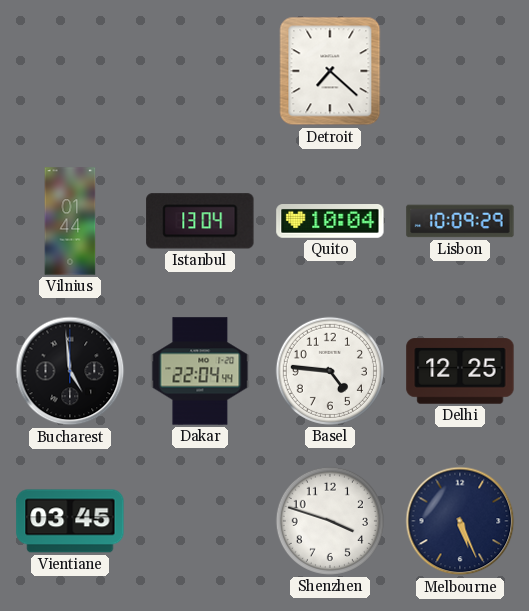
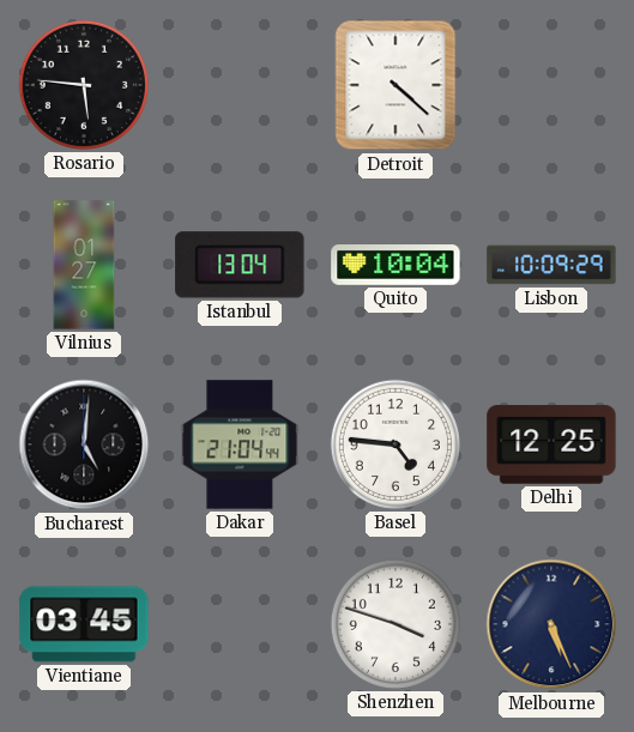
Rosario: none -> 5:46
Detroit: 7:22 -> 4:22
Vilnius: 01:44 -> 01:27
Bucharest: 4:59 -> 5:01
Dakar: 22:04 -> 21:04
